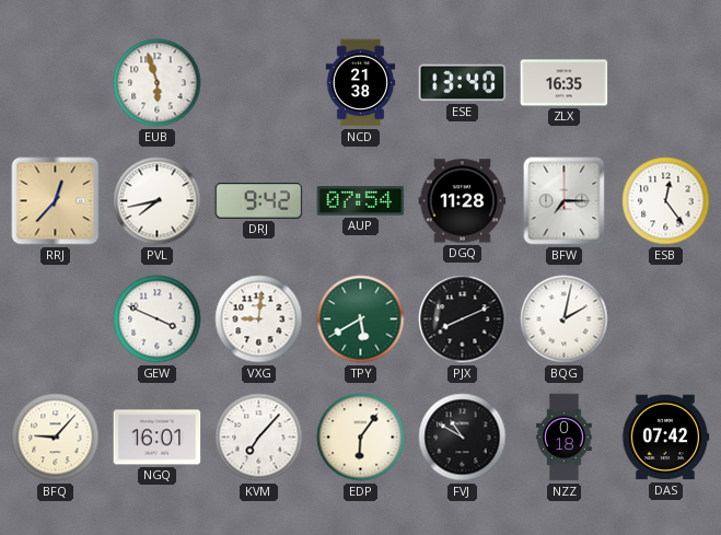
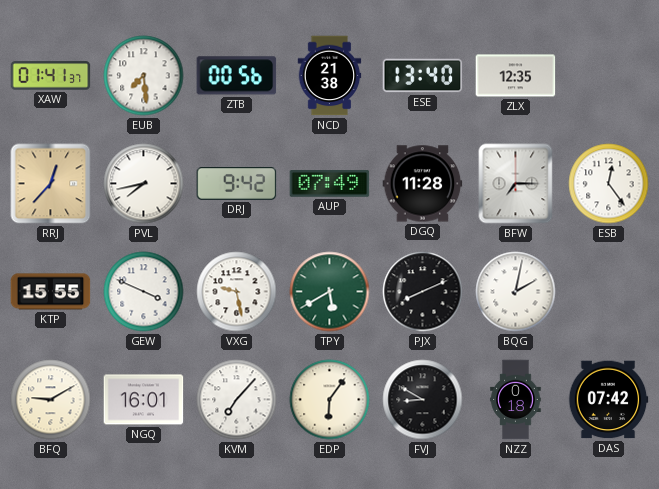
XAW: none -> 01:41
EUB: 5:57 -> 7:29
ZTB: none -> 00:56
ZLX: 16:35 -> 12:35
AUP: 07:54 -> 07:49
KTP: none -> 15:55
VXG: 9:01 -> 9:28
BFQ: 9:07 -> 9:10
FVJ: 10:50 -> 8:50
